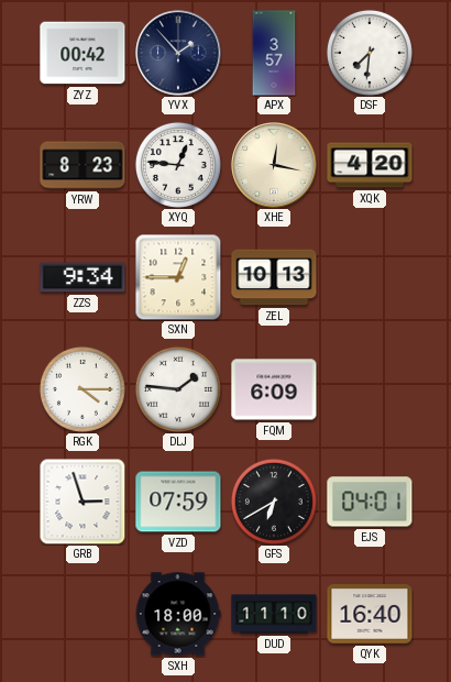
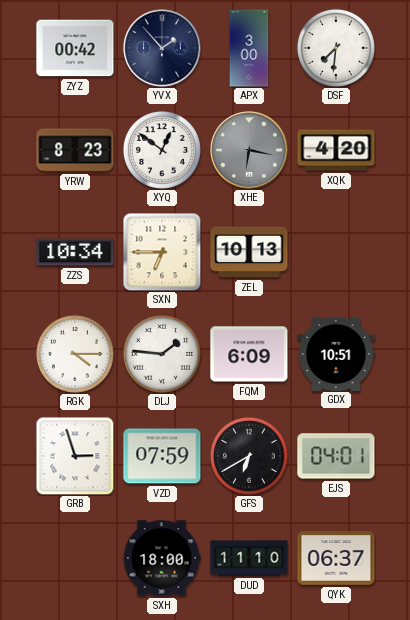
APX: 3:57 -> 3:00
XYQ: 12:46 -> 12:51
XHE: 12:17 -> 6:17
XHE dial: cream -> grey
ZZS: 9:34 -> 10:34
SXN: 12:45 -> 6:45
GDX: none -> 10:51
QYK: 16:40 -> 06:37
